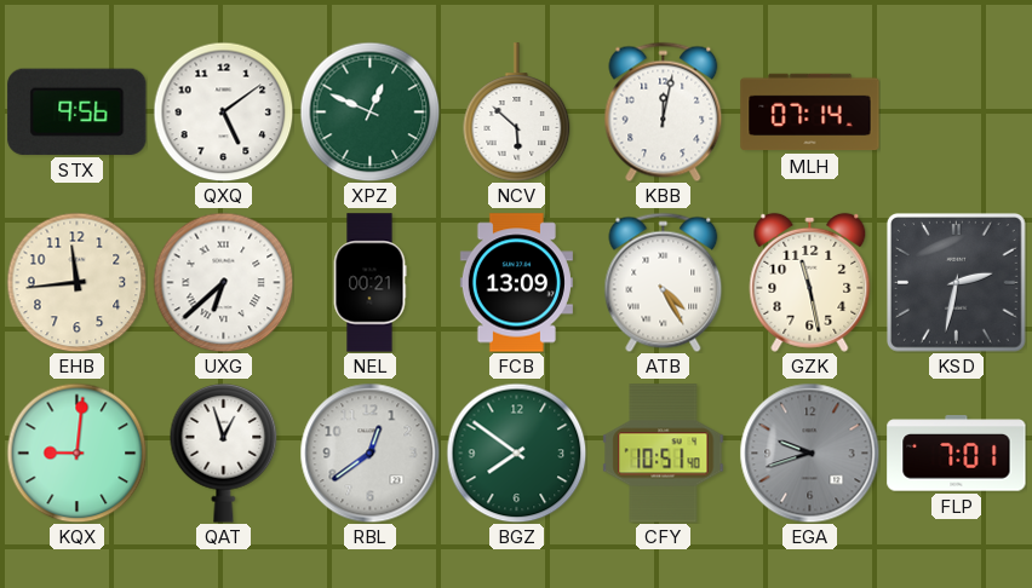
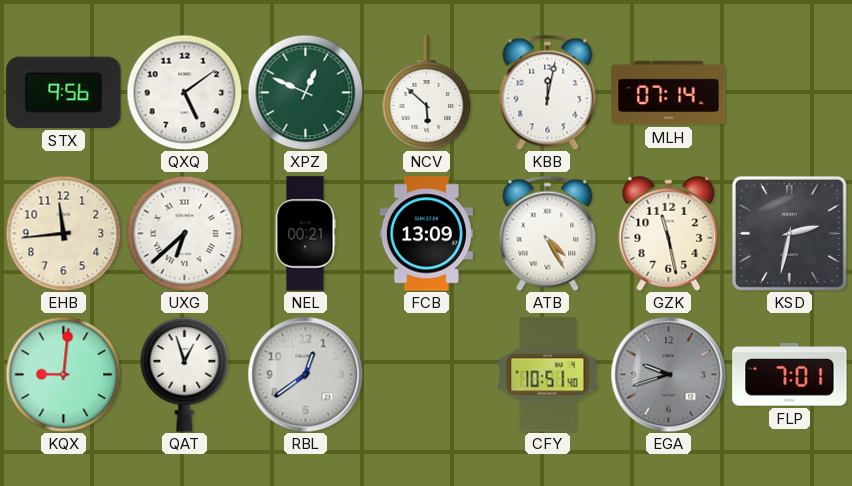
BGZ: 7:51 -> none
